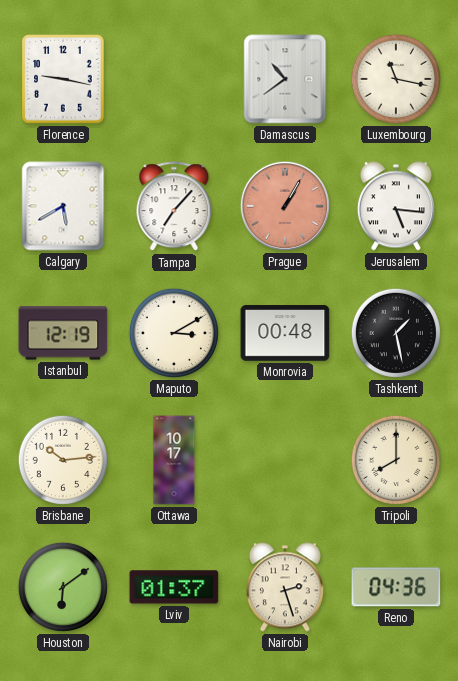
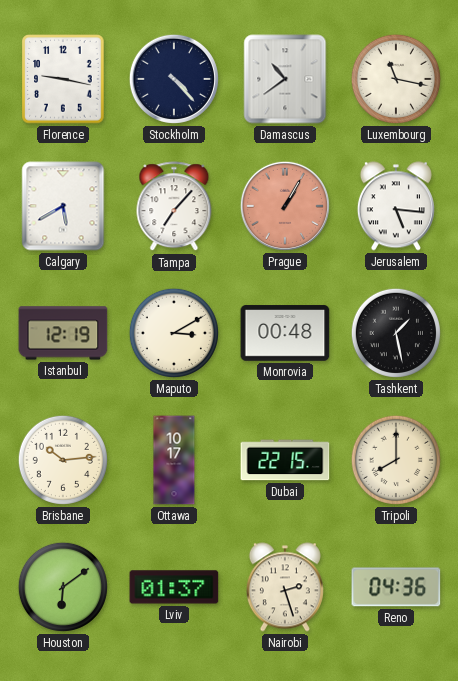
Stockholm: none -> 4:23
Dubai: none -> 22:15
